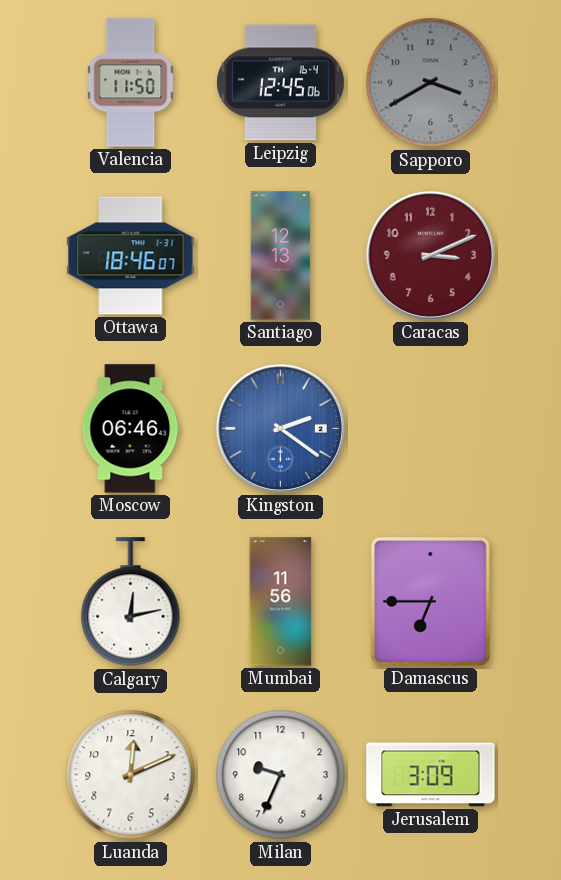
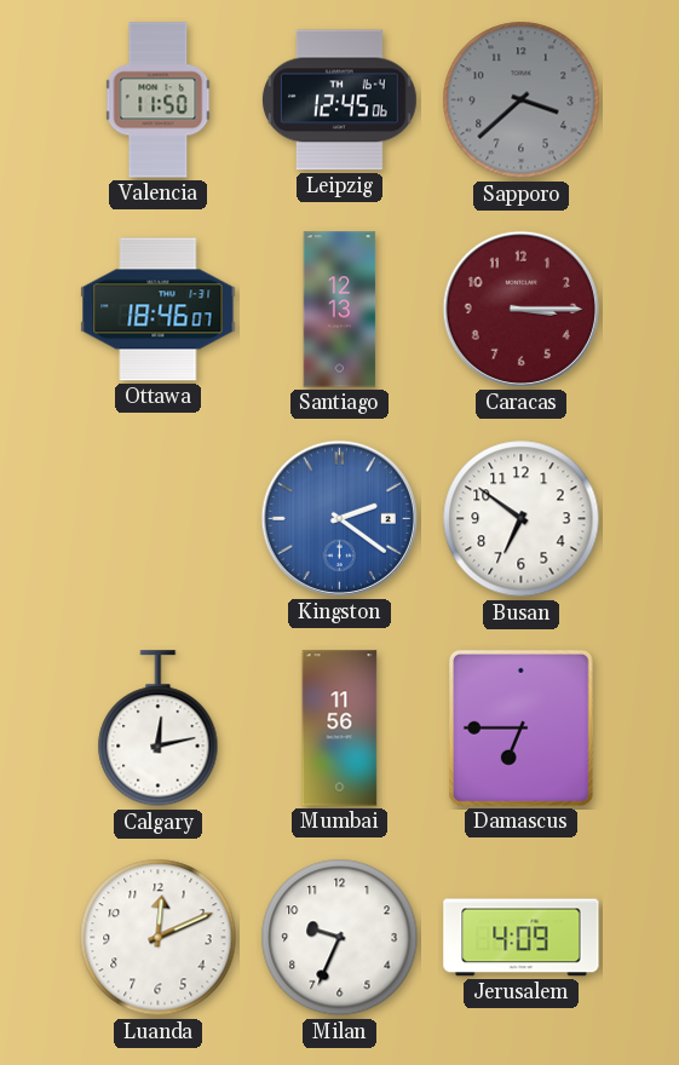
Sapporo: 3:40 -> 3:38
Caracas: 3:11 -> 3:15
Moscow: 06:46 -> none
Busan: none -> 6:51
Jerusalem: 3:09 -> 4:09
